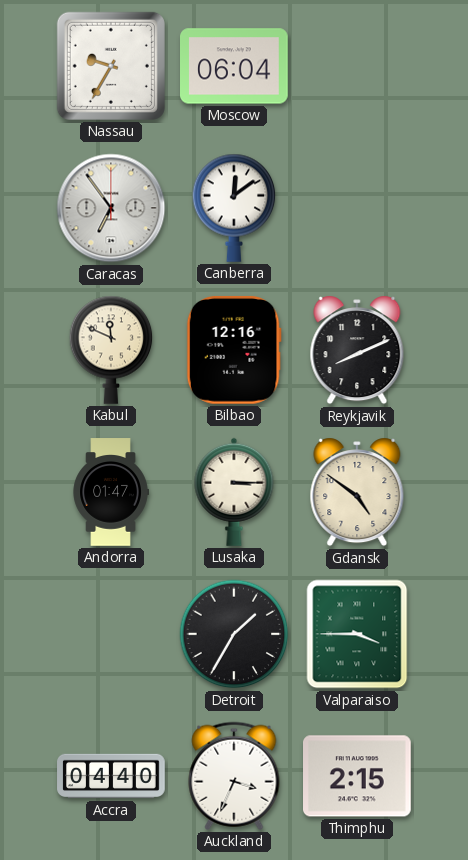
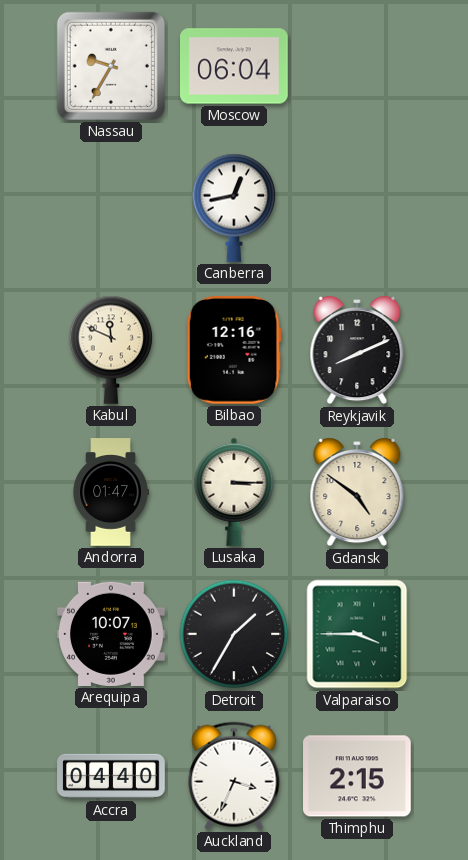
Caracas: 6:54 -> none
Canberra: 12:09 -> 12:43
Arequipa: none -> 10:07
